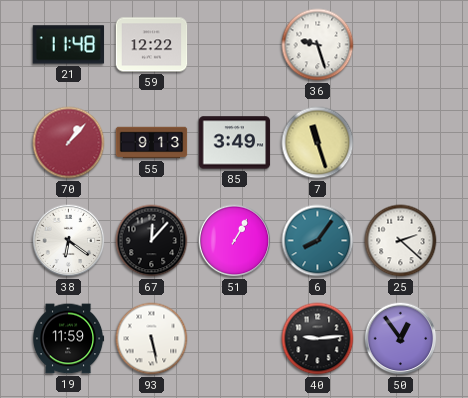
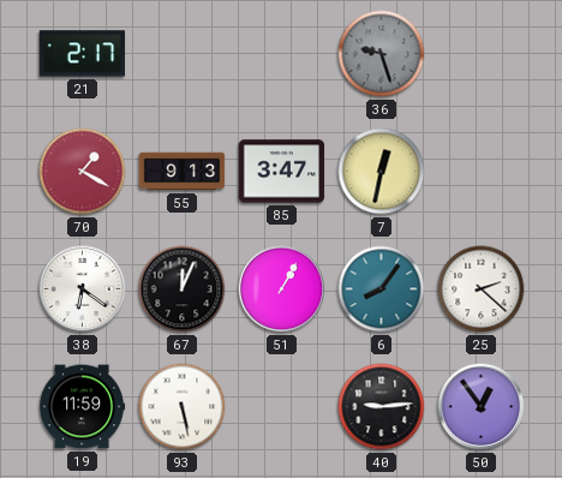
21: 11:48 -> 2:17
59: 12:22 -> none
36 dial: white -> grey
70: 1:07 -> 1:20
85: 3:49 -> 3:47
7: 11:27 -> 12:32
67: 12:07 -> 12:04
